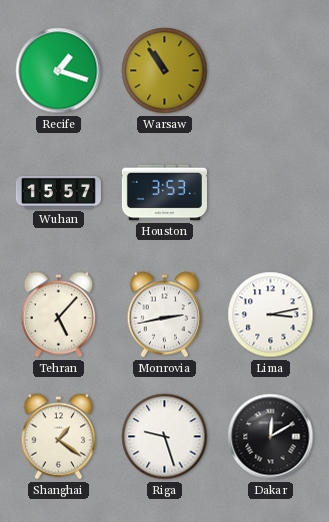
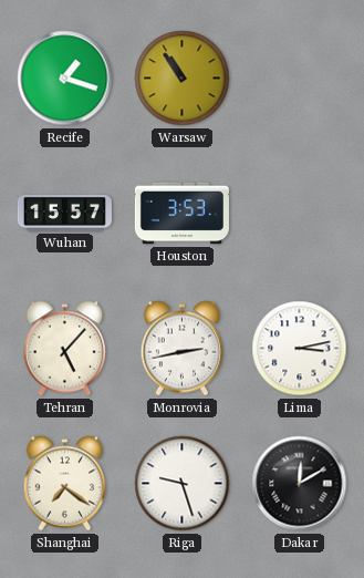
Shanghai: 1:21 -> 7:21
